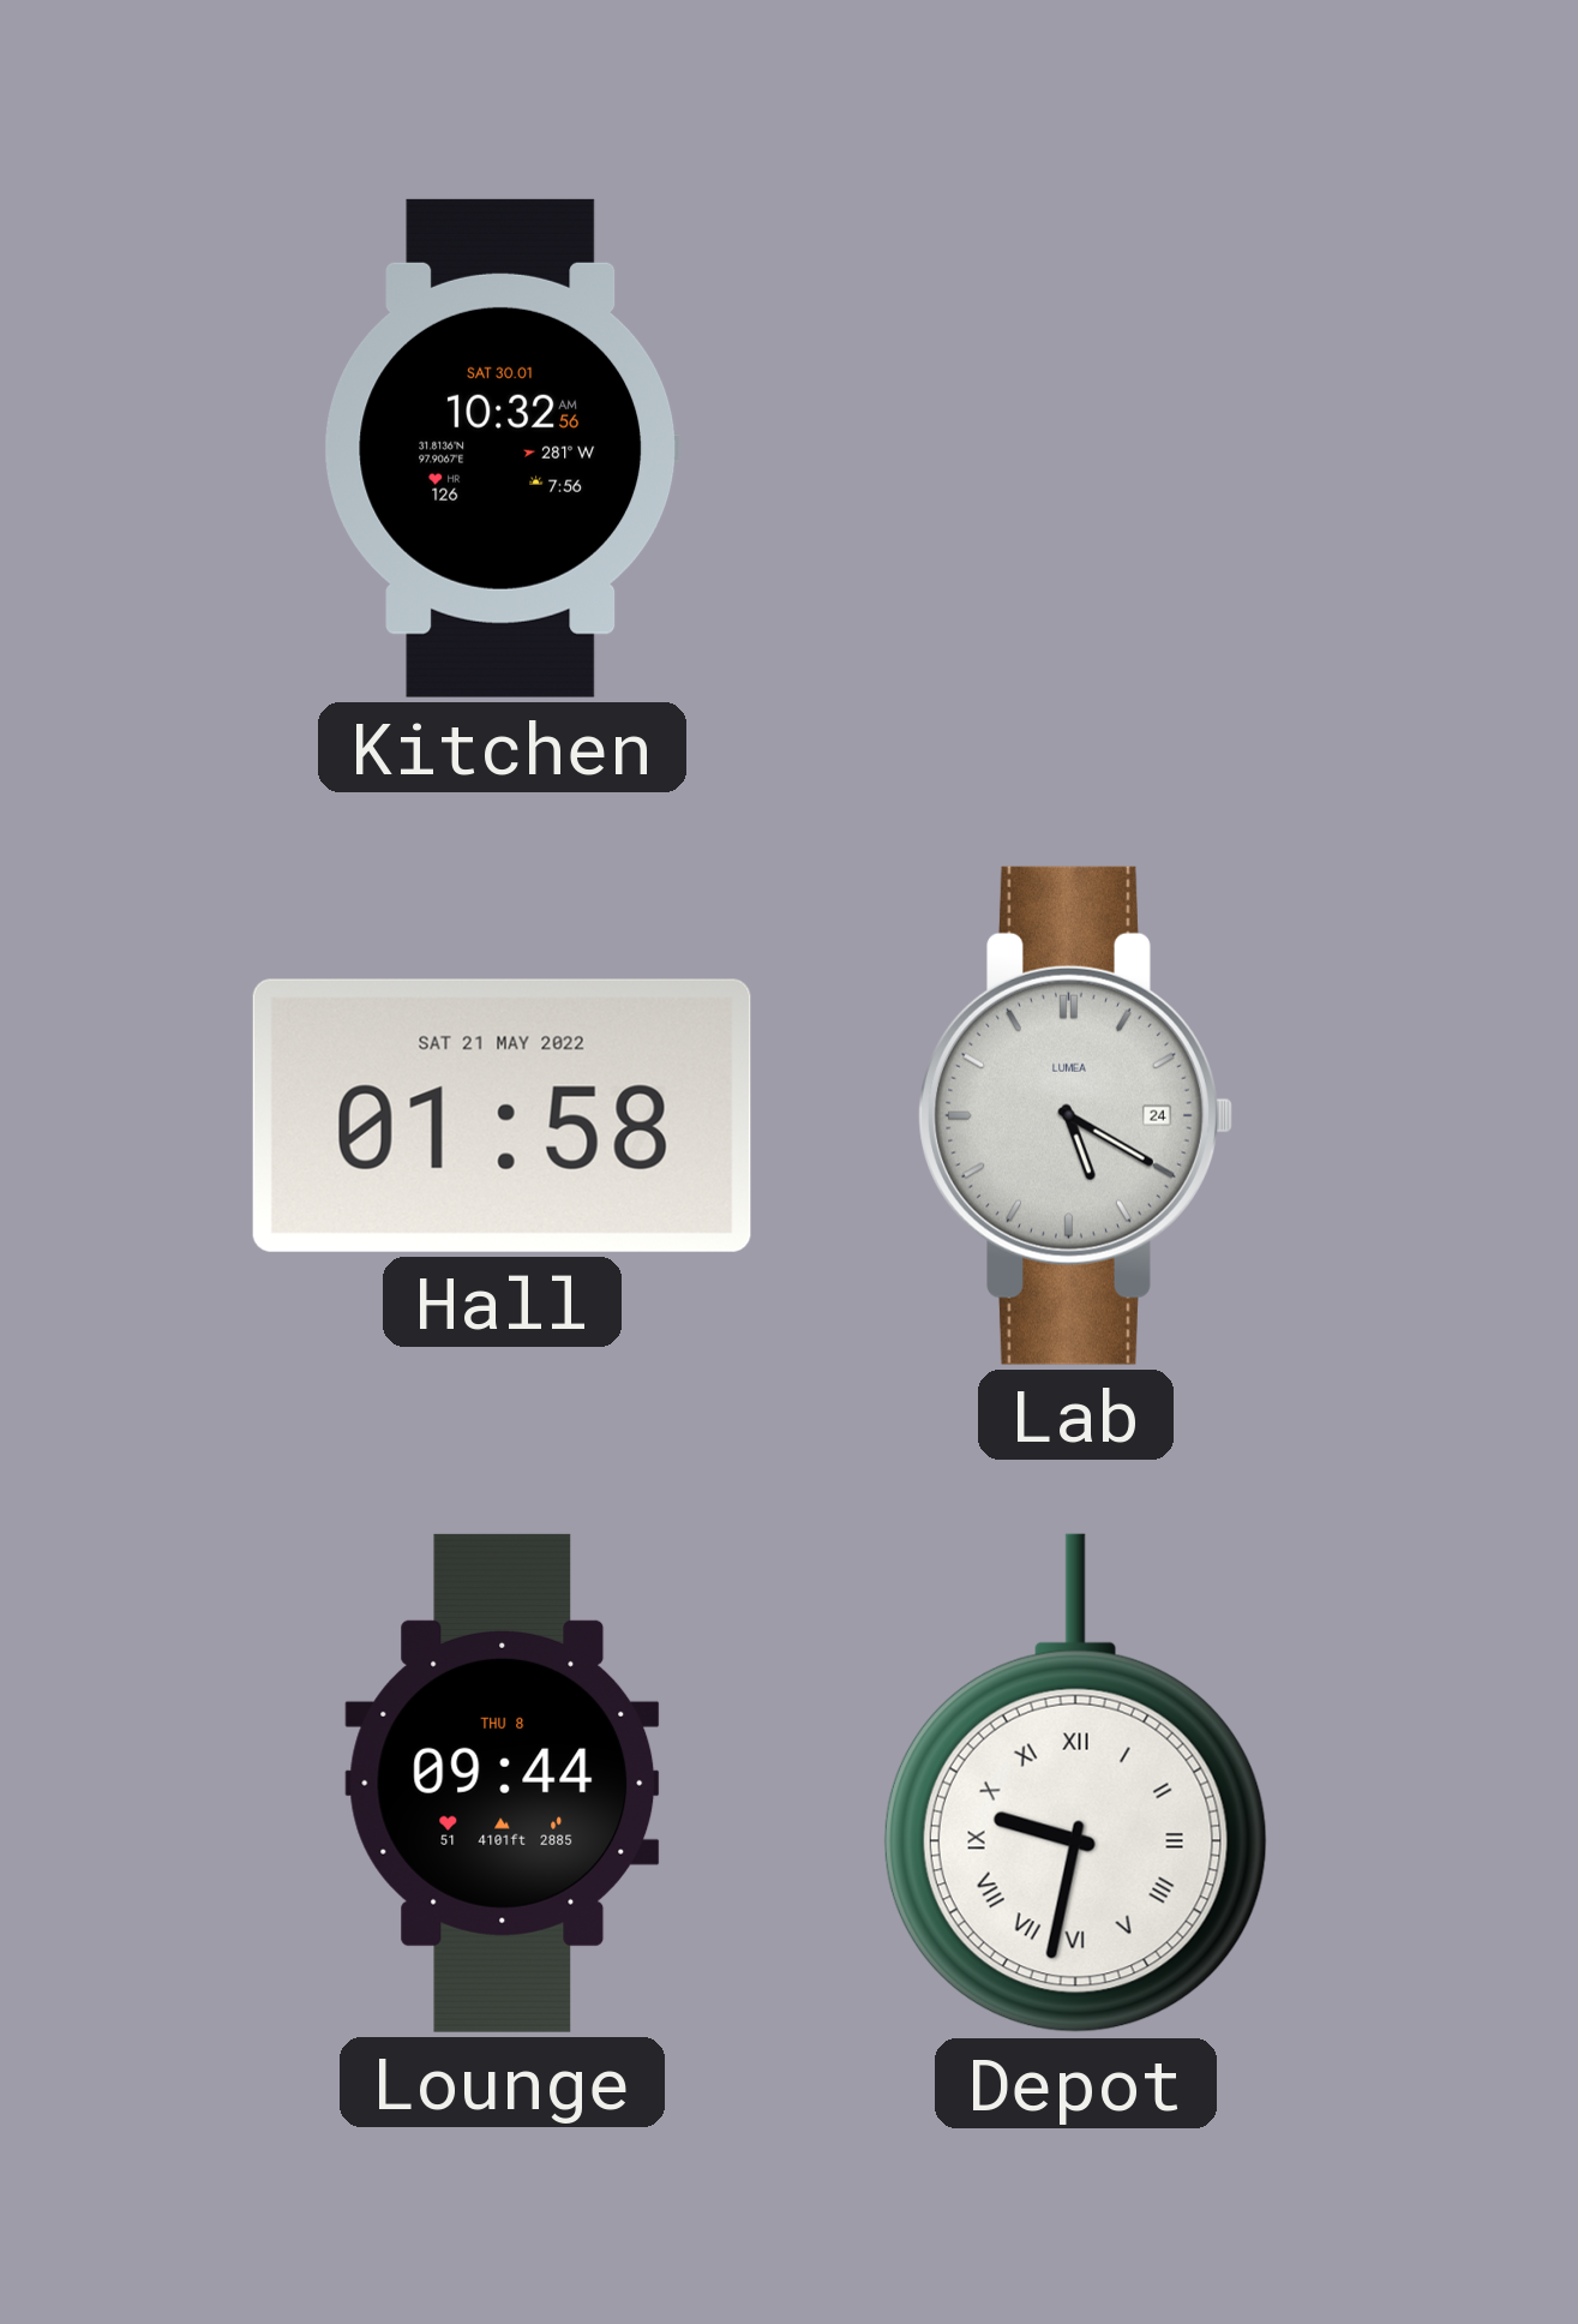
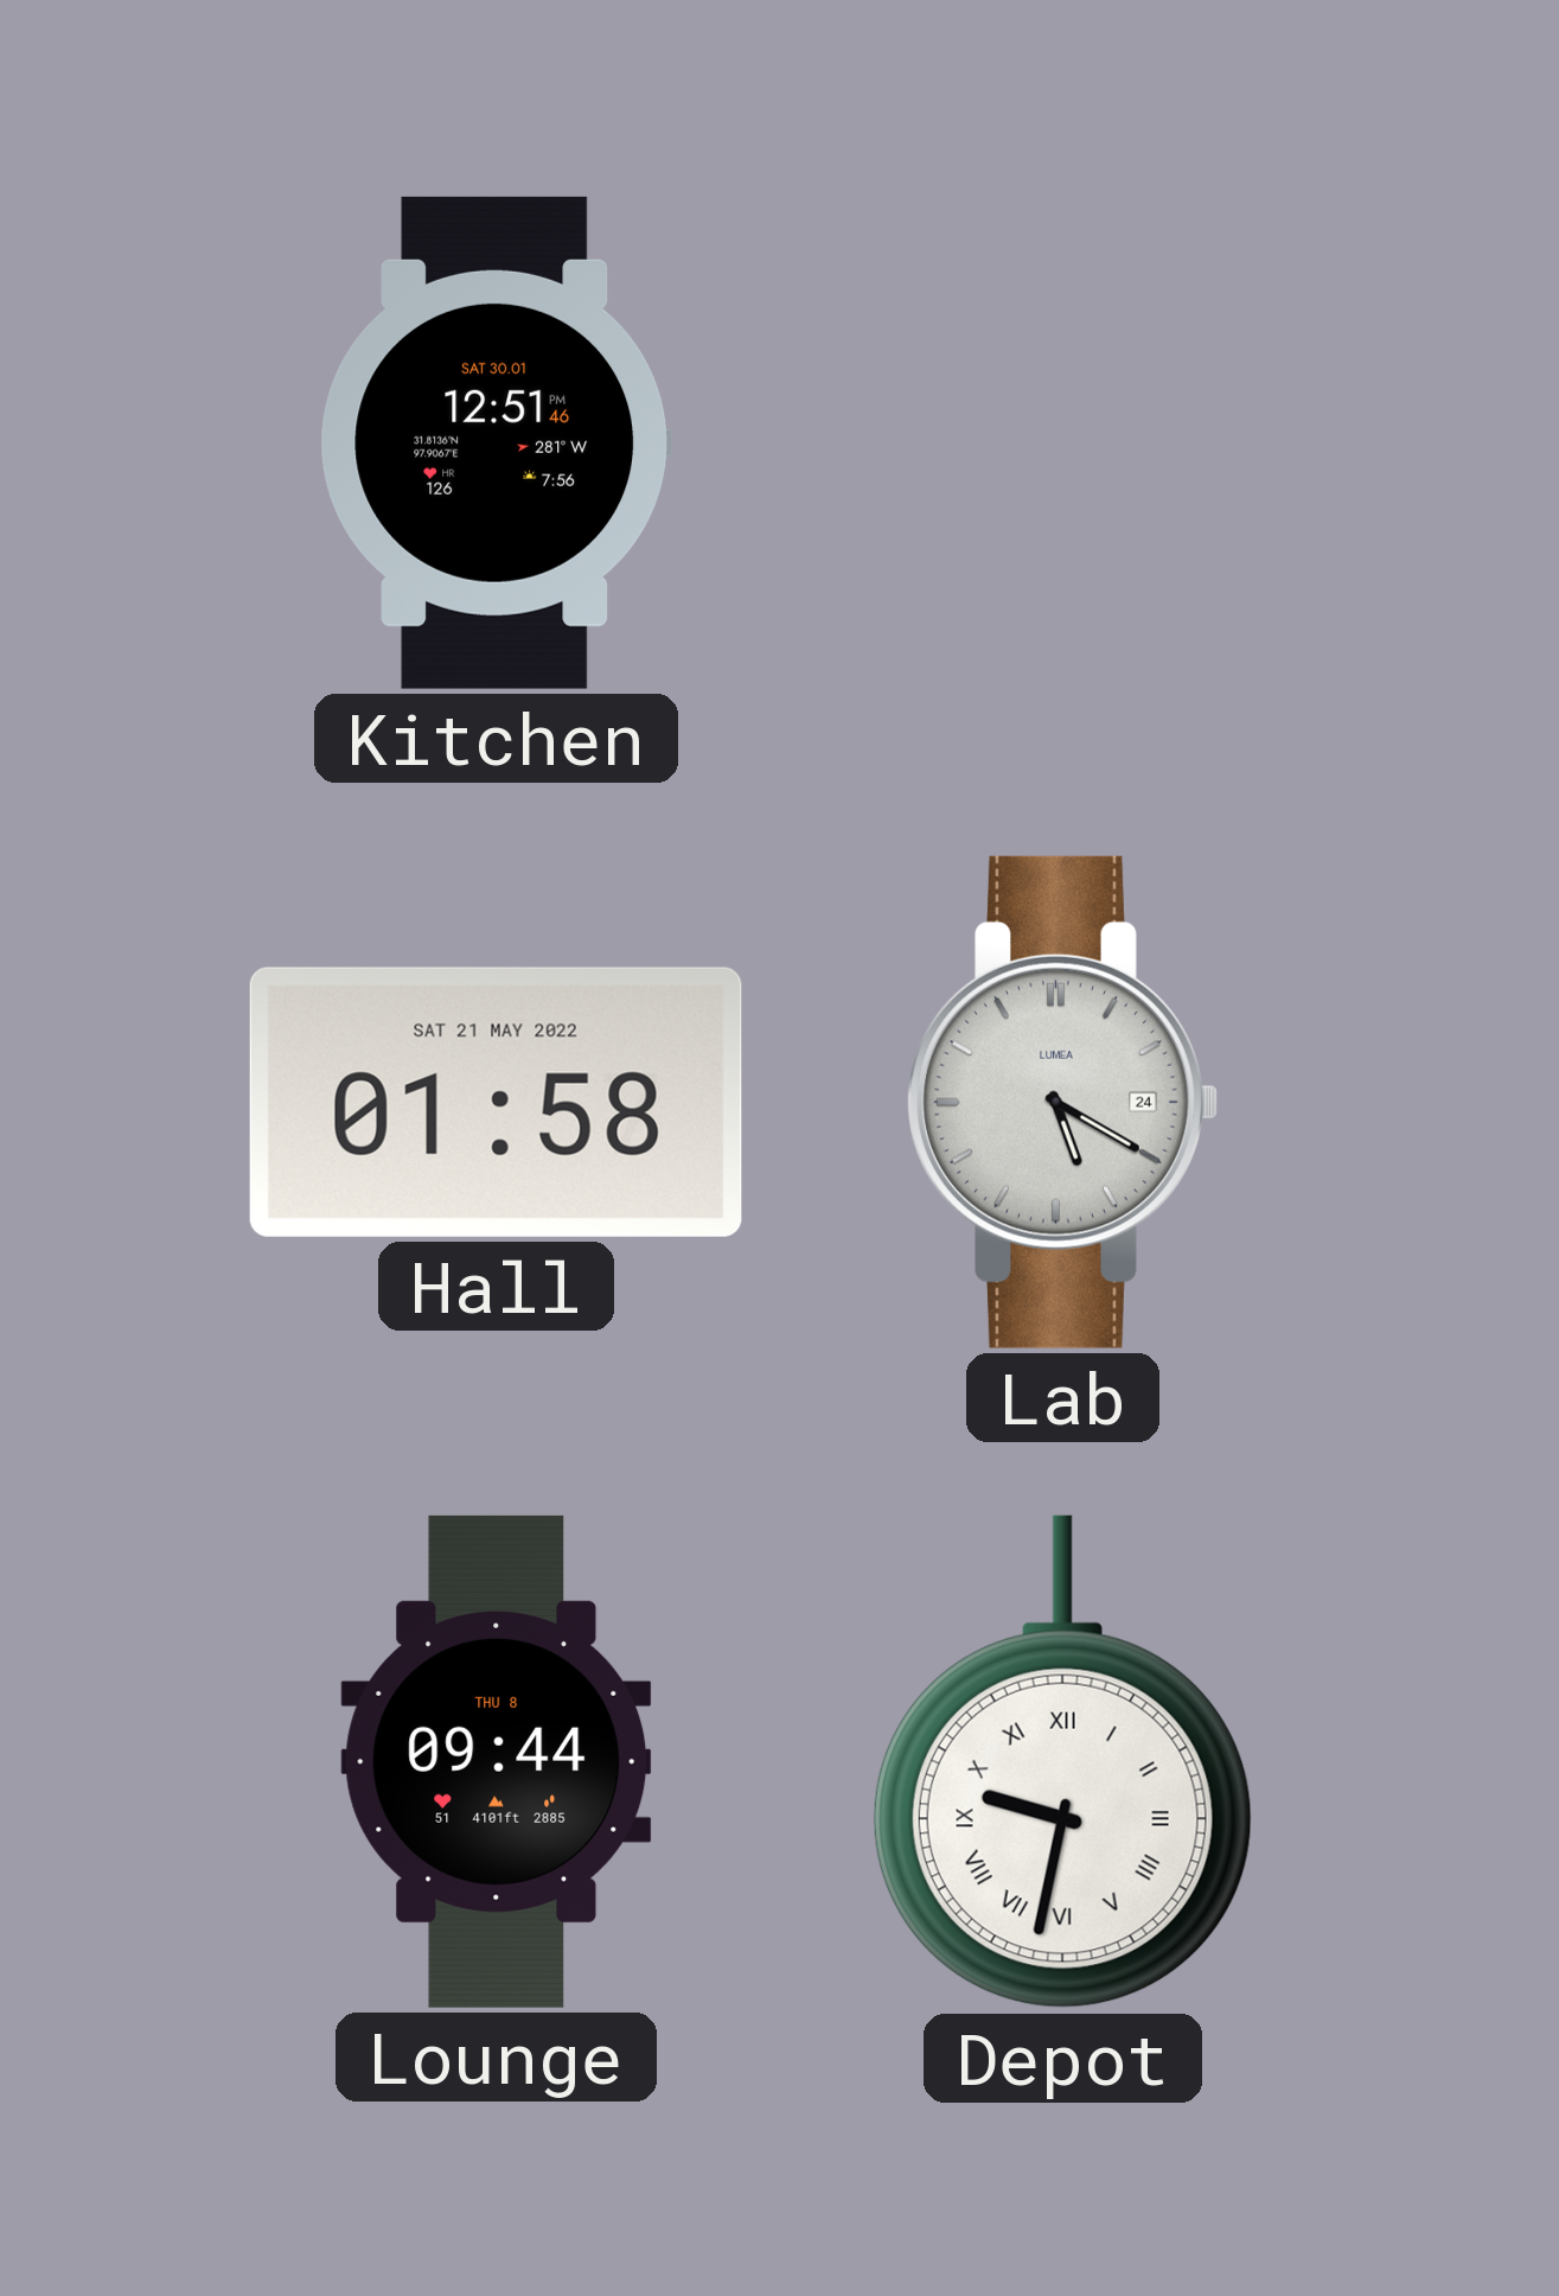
Kitchen: 10:32 -> 12:51
